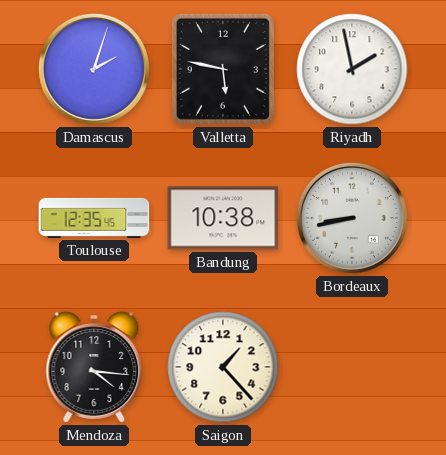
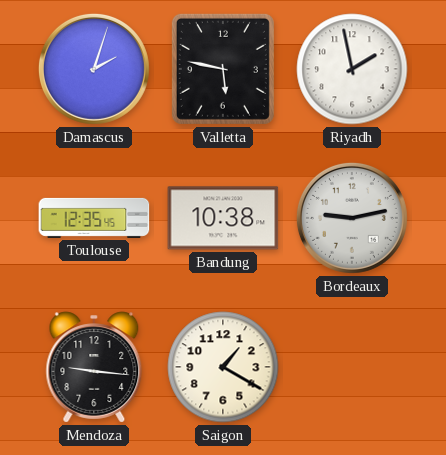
Bordeaux: 8:43 -> 9:13
Mendoza: 4:16 -> 9:16
Saigon: 1:23 -> 1:20
